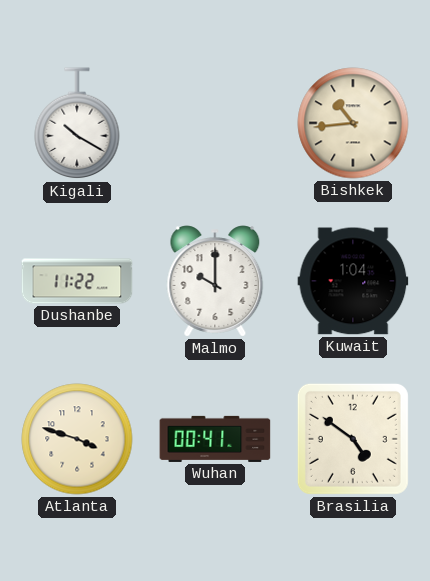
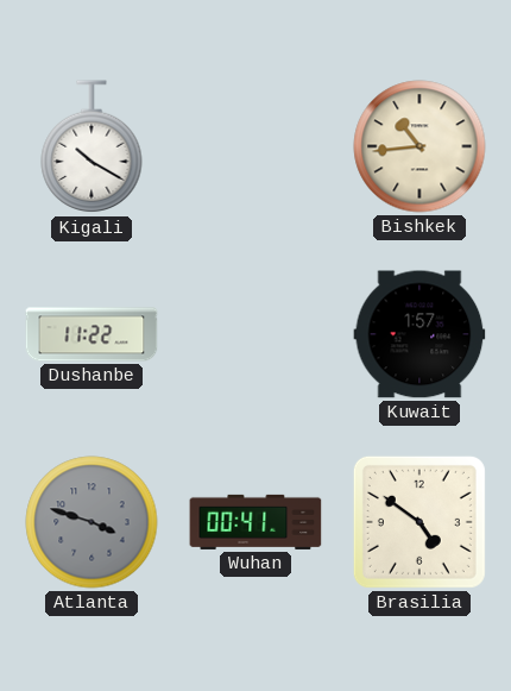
Malmo: 10:00 -> none
Kuwait: 1:04 -> 1:57
Atlanta dial: cream -> grey
